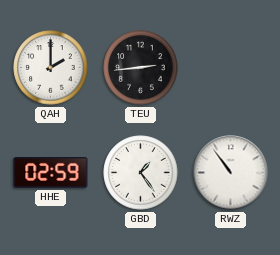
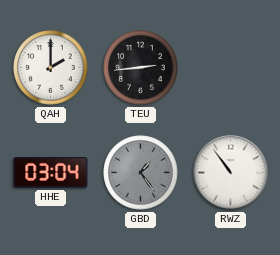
HHE: 02:59 -> 03:04
GBD dial: white -> grey
